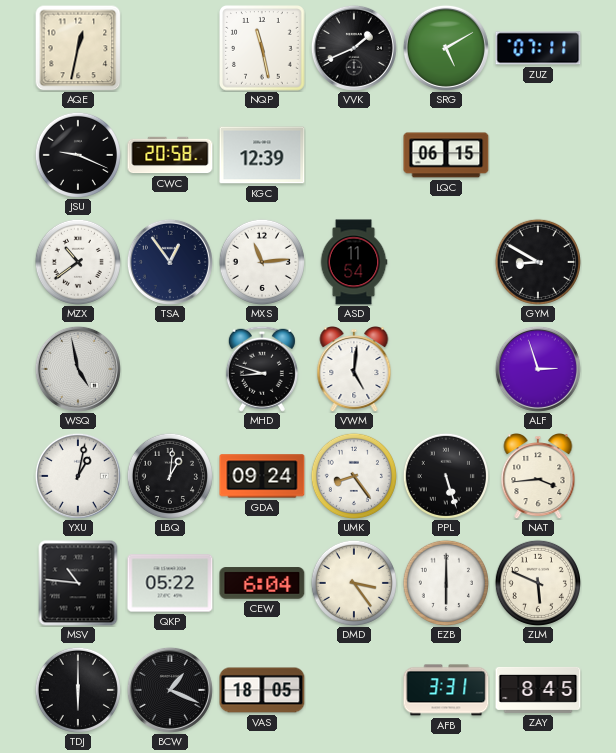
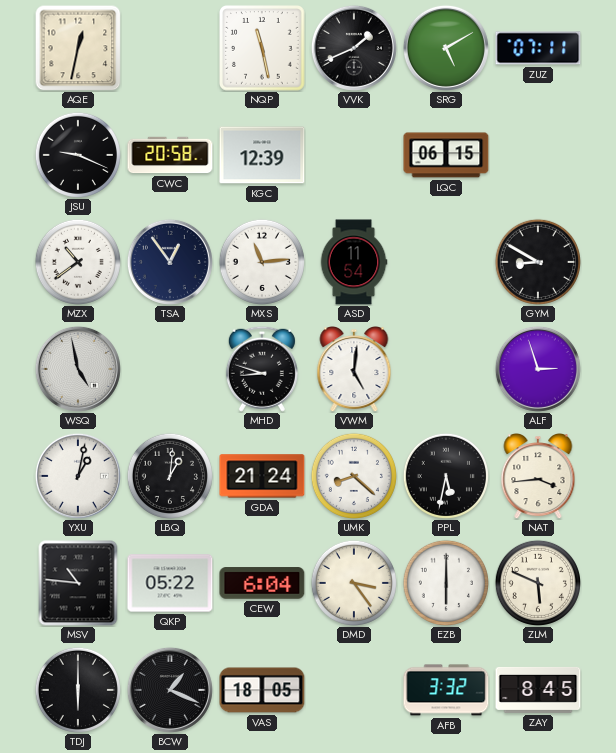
GDA: 09:24 -> 21:24
UMK: 8:24 -> 8:22
PPL: 5:27 -> 5:32
AFB: 3:31 -> 3:32
